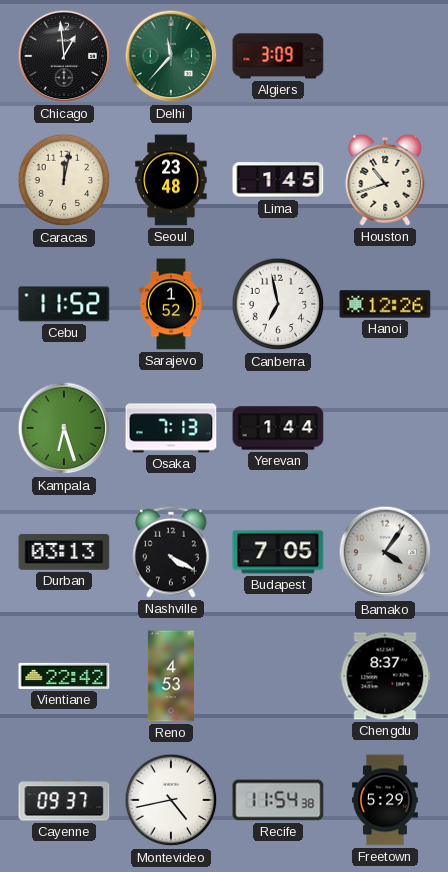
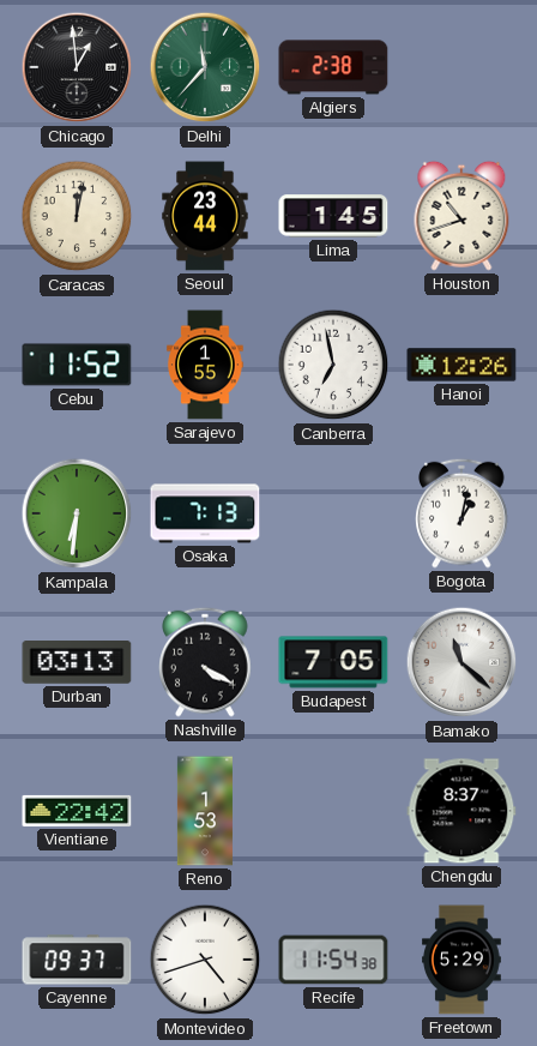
Algiers: 3:09 -> 2:38
Seoul: 23:48 -> 23:44
Sarajevo: 1:52 -> 1:55
Kampala: 6:27 -> 6:31
Yerevan: 1:44 -> none
Bogota: none -> 1:02
Bamako: 4:06 -> 11:22
Reno: 4:53 -> 1:53
Montevideo: 4:43 -> 4:42
